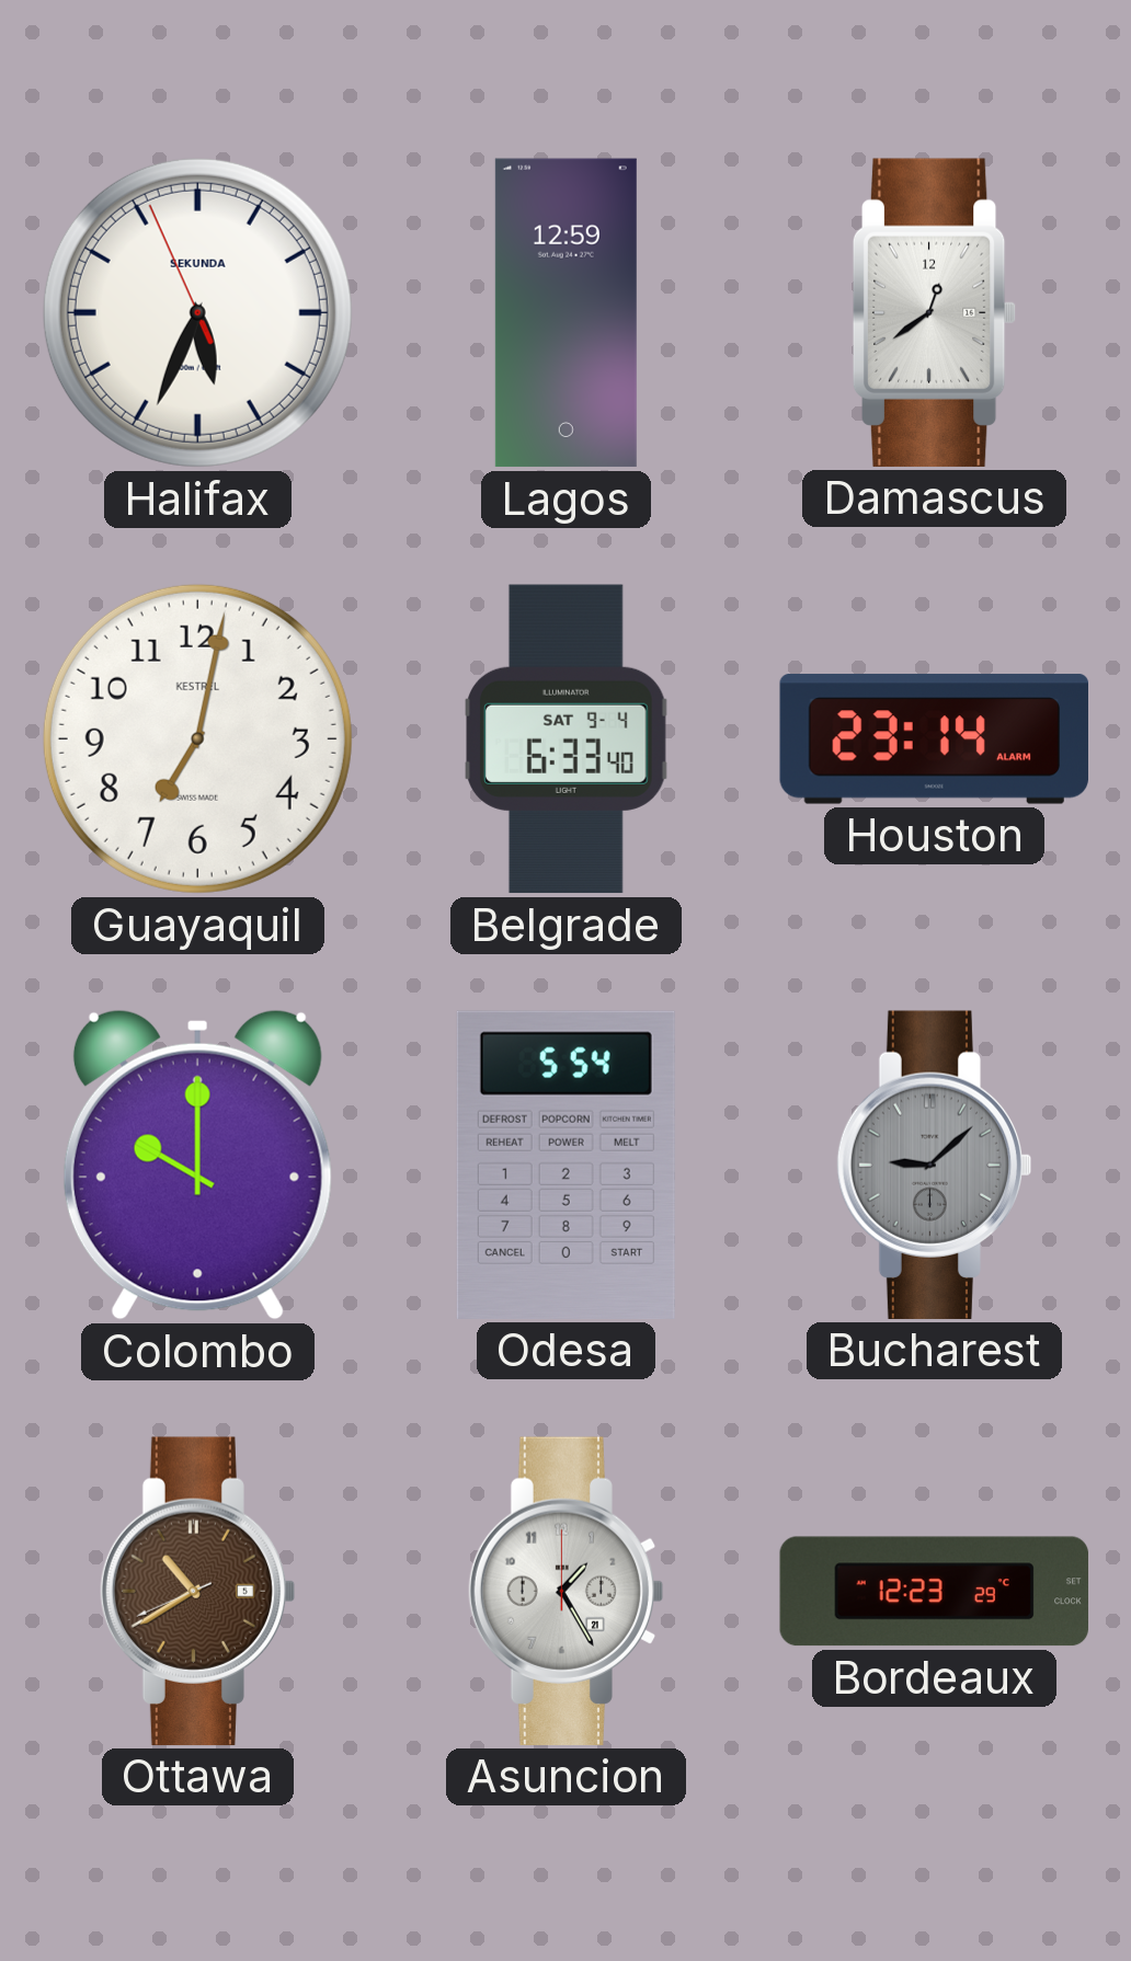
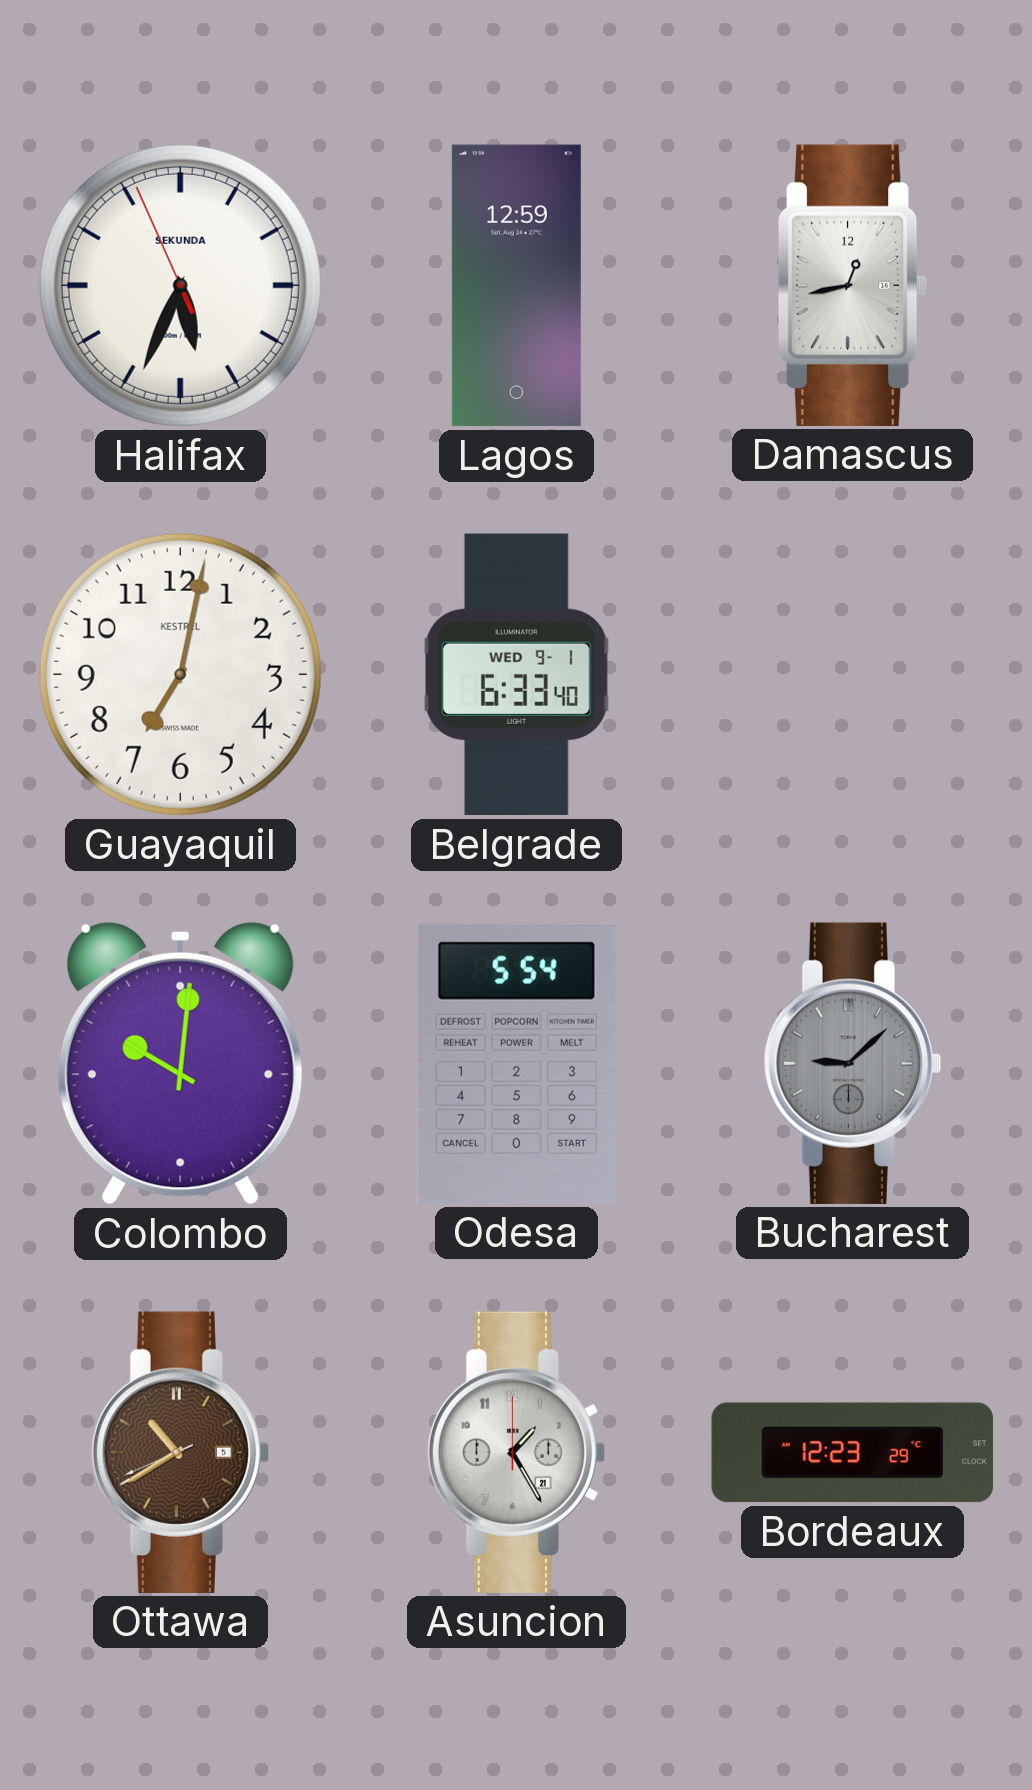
Damascus: 12:39 -> 12:43
Belgrade date: SAT 9-4 -> WED 9-1
Houston: 23:14 -> none
Colombo: 10:00 -> 10:01
